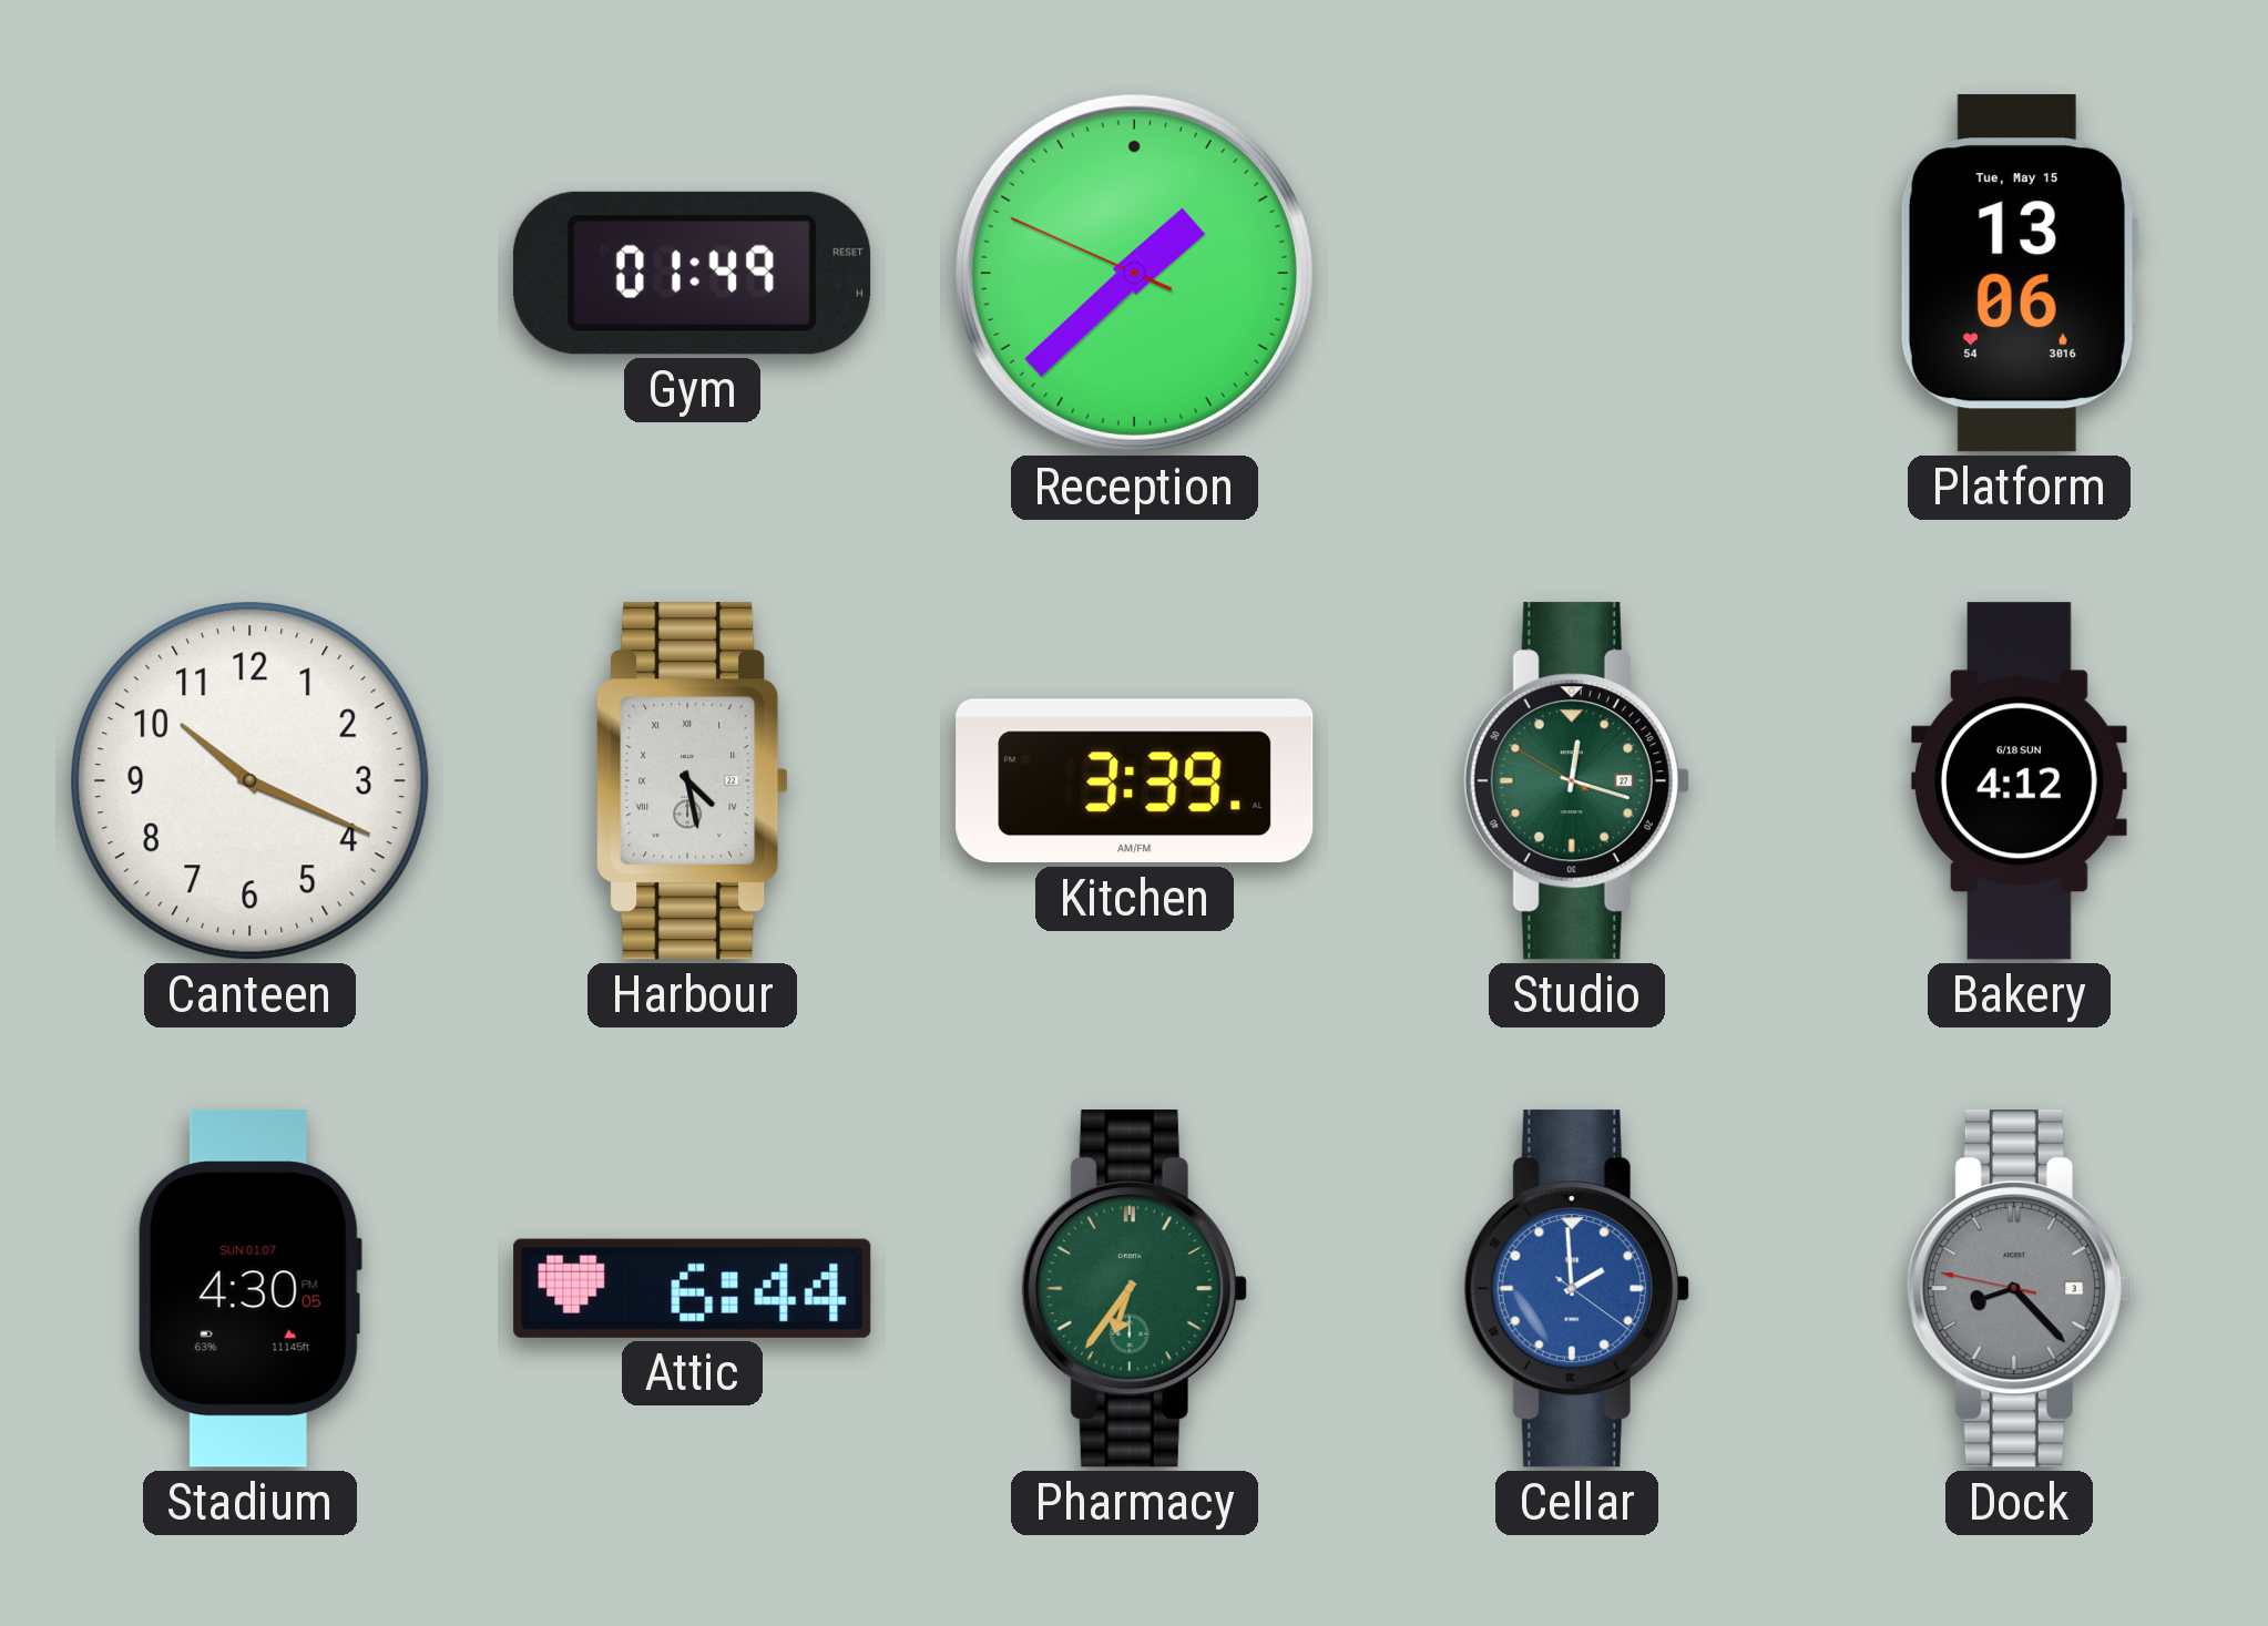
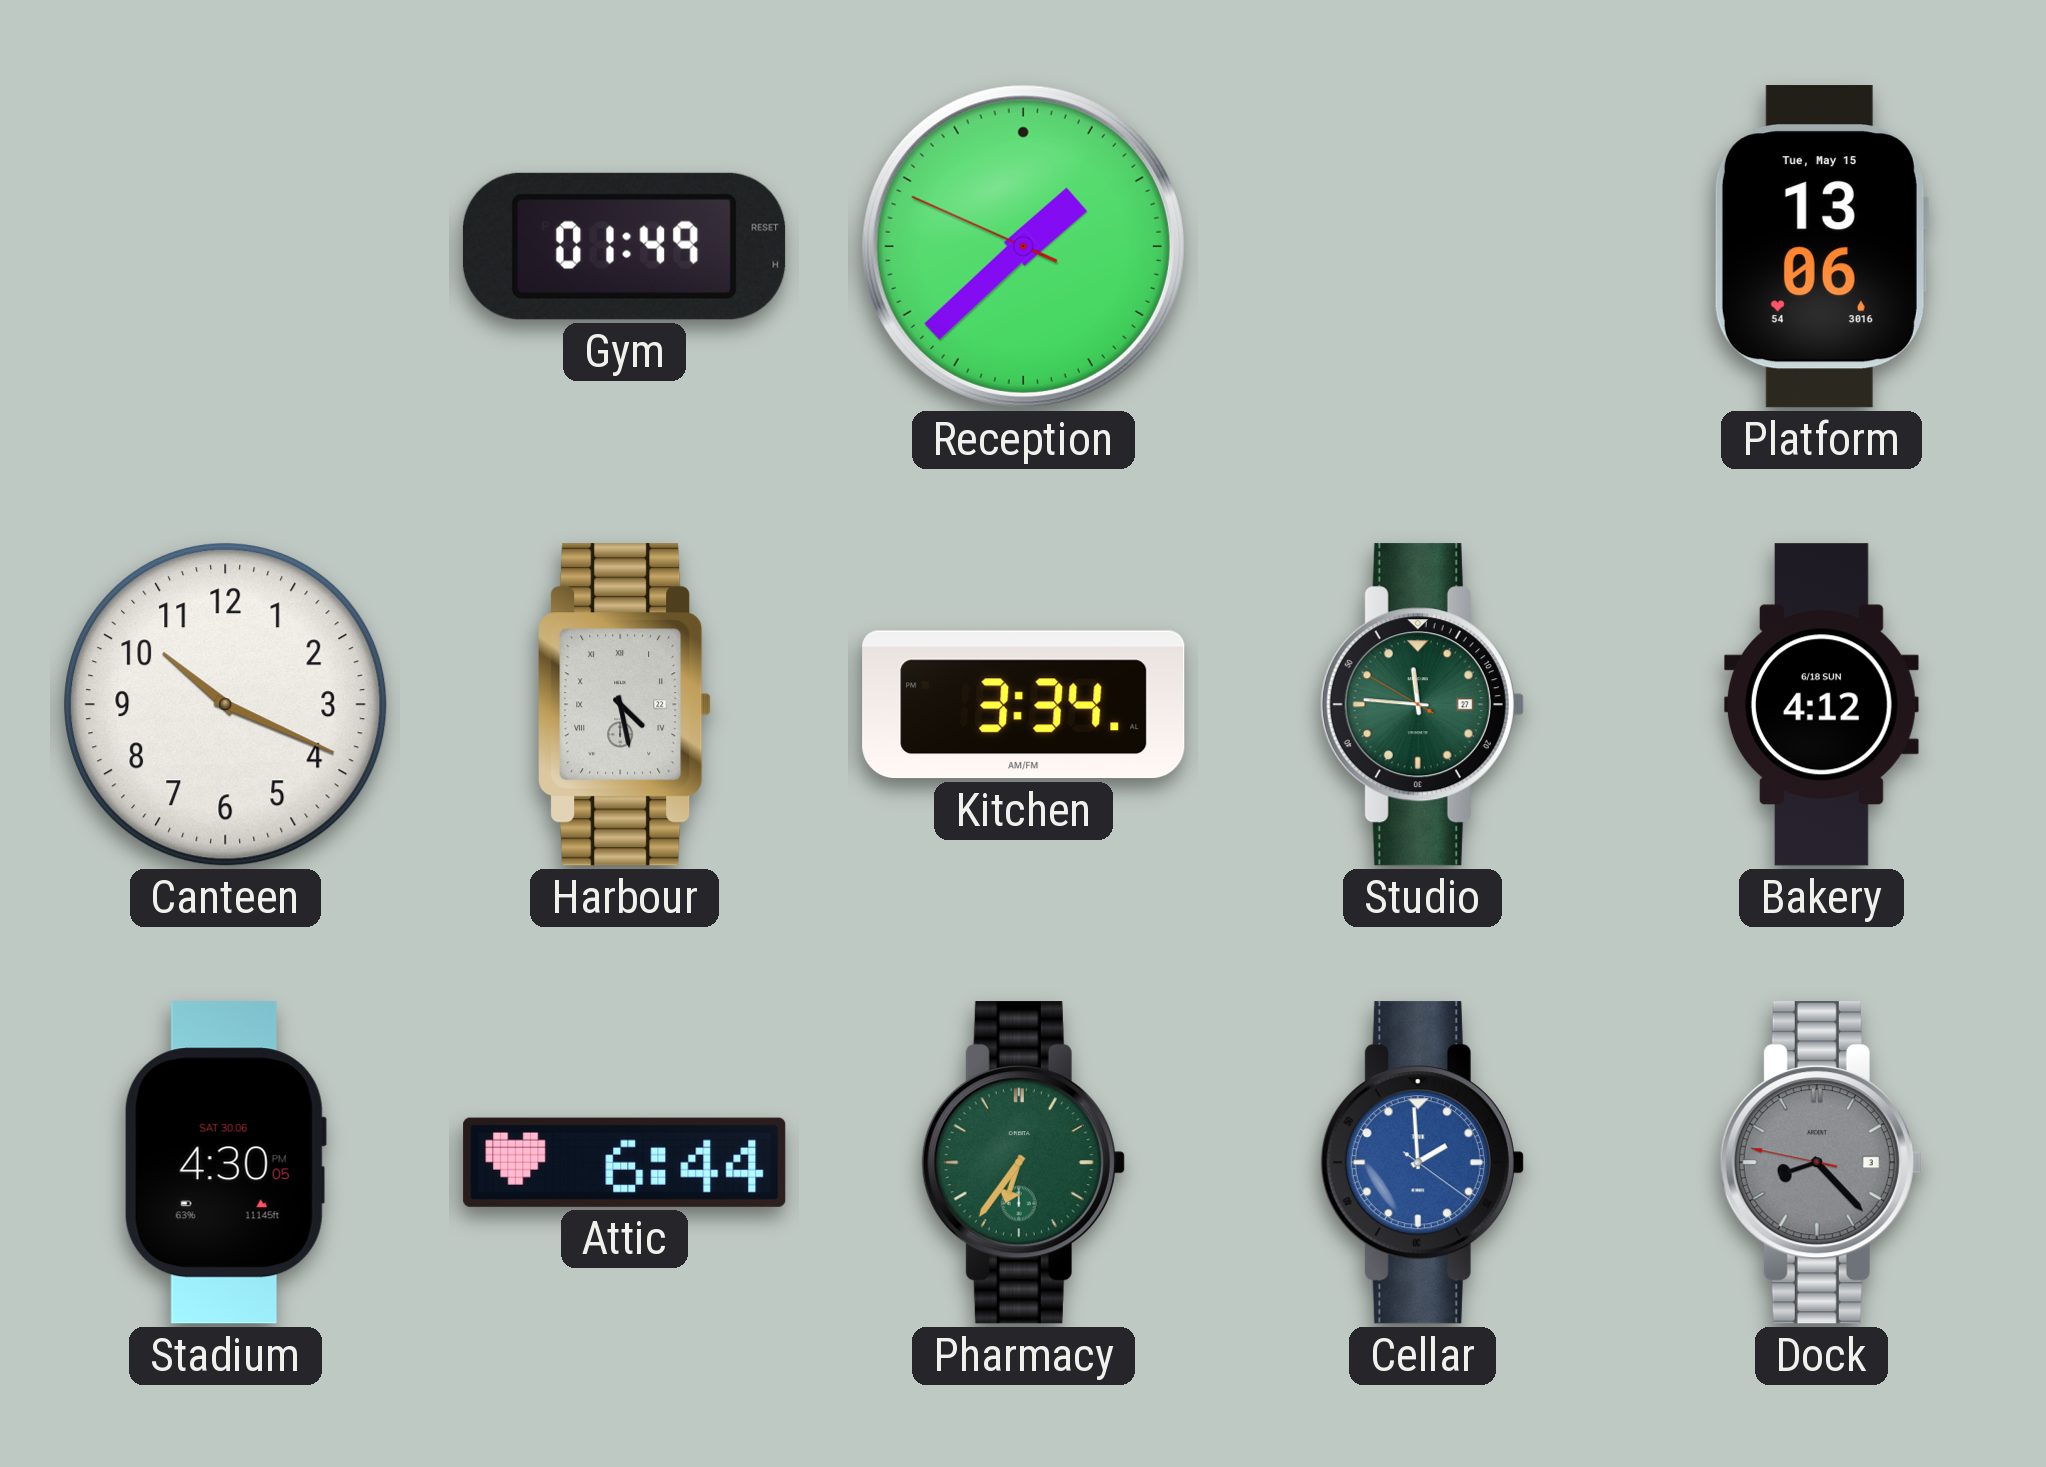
Kitchen: 3:39 -> 3:34
Studio: 12:17 -> 11:45
Stadium date: SUN 01.07 -> SAT 30.06
